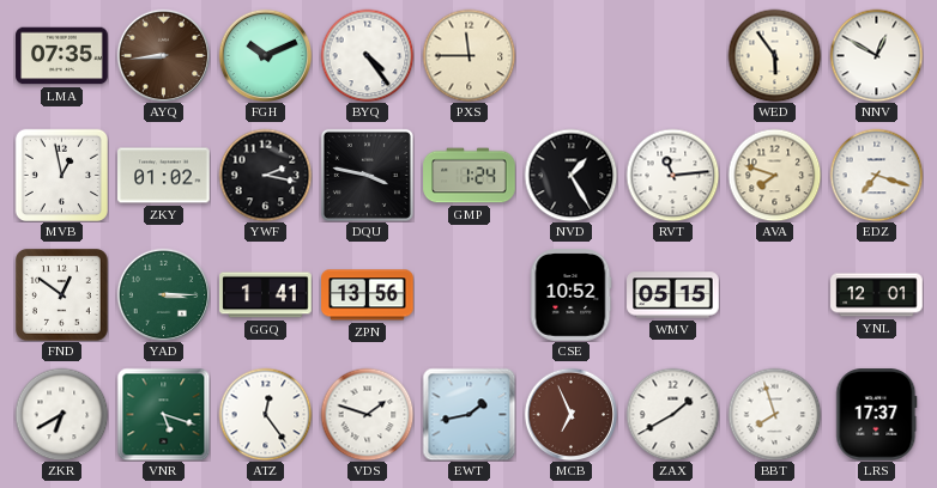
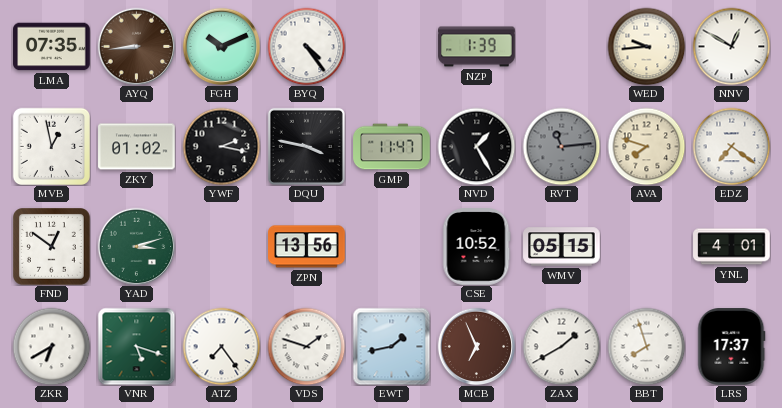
PXS: 11:45 -> none
NZP: none -> 1:39
WED: 5:54 -> 9:44
GMP: 1:24 -> 11:47
RVT dial: white -> grey
EDZ: 7:18 -> 7:21
YAD: 3:15 -> 3:12
GGQ: 1:41 -> none
YNL: 12:01 -> 4:01
ATZ: 12:24 -> 7:24
